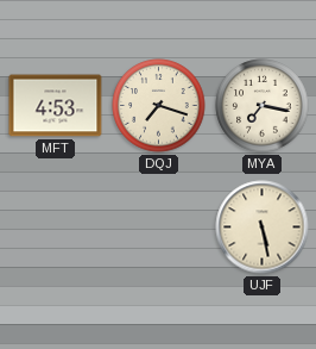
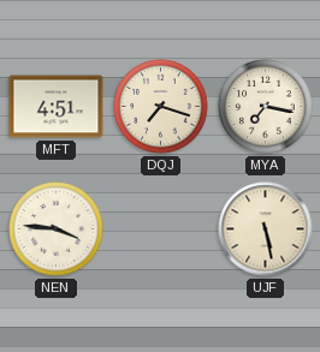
MFT: 4:53 -> 4:51
NEN: none -> 3:46
